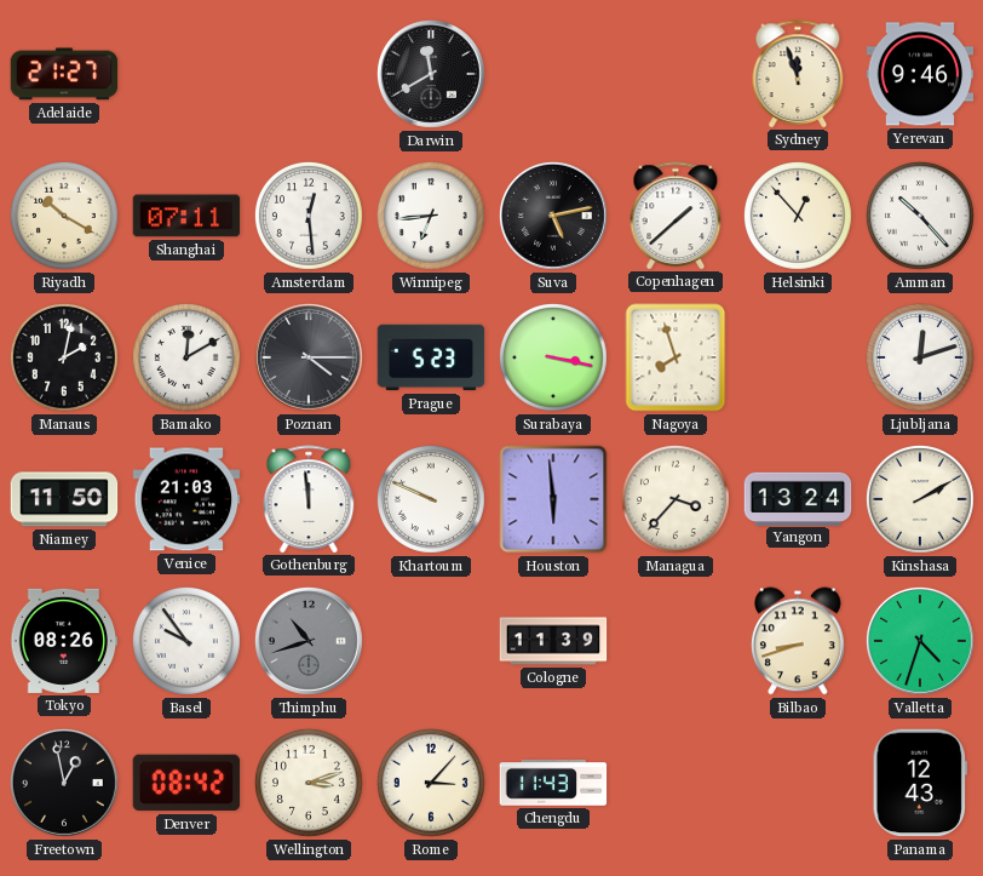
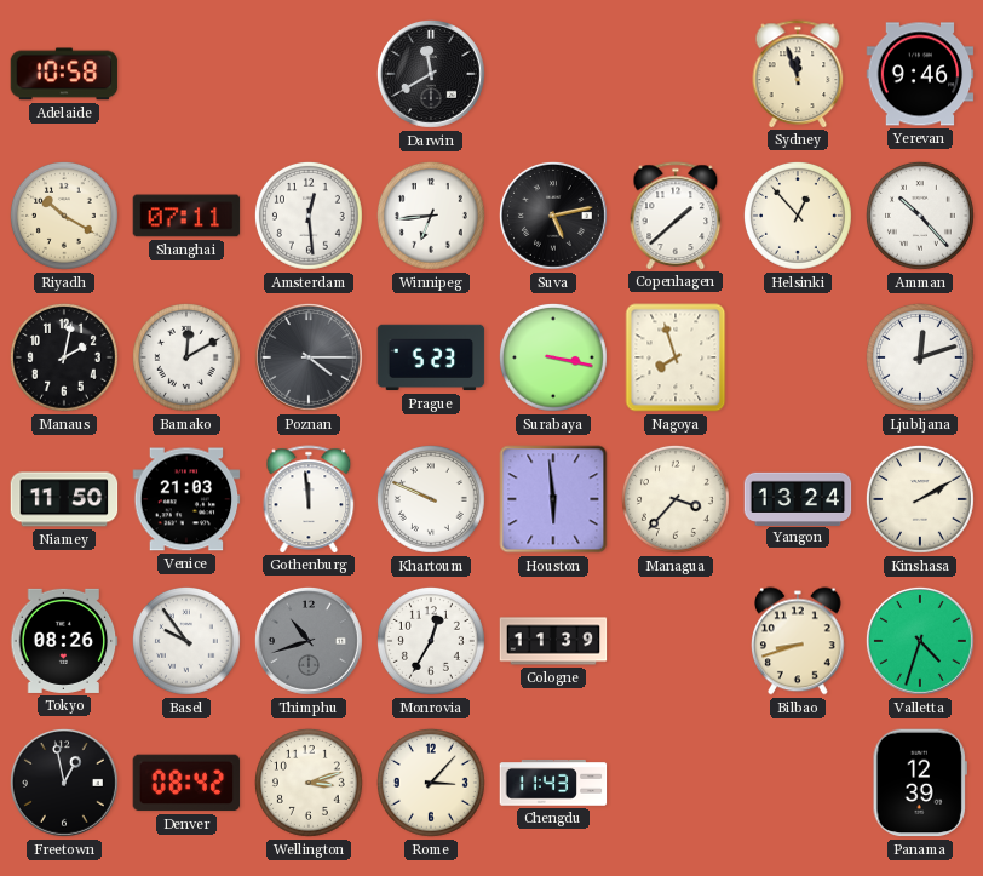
Adelaide: 21:27 -> 10:58
Monrovia: none -> 12:35
Panama: 12:43 -> 12:39
